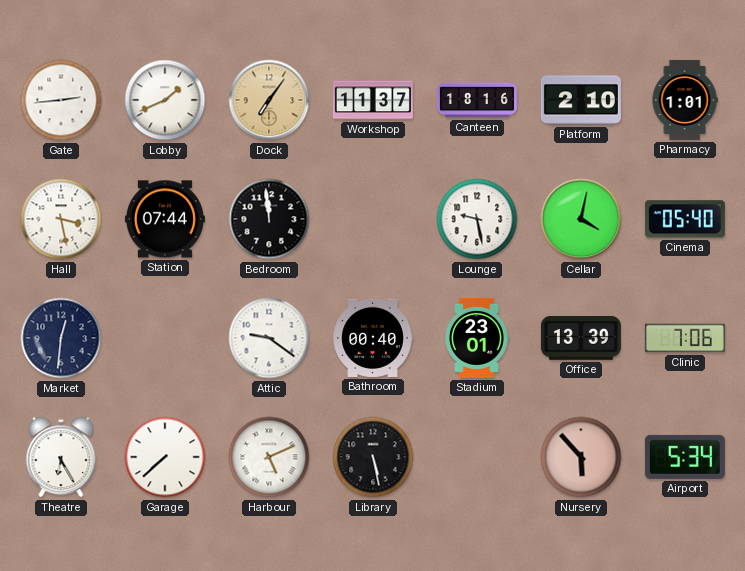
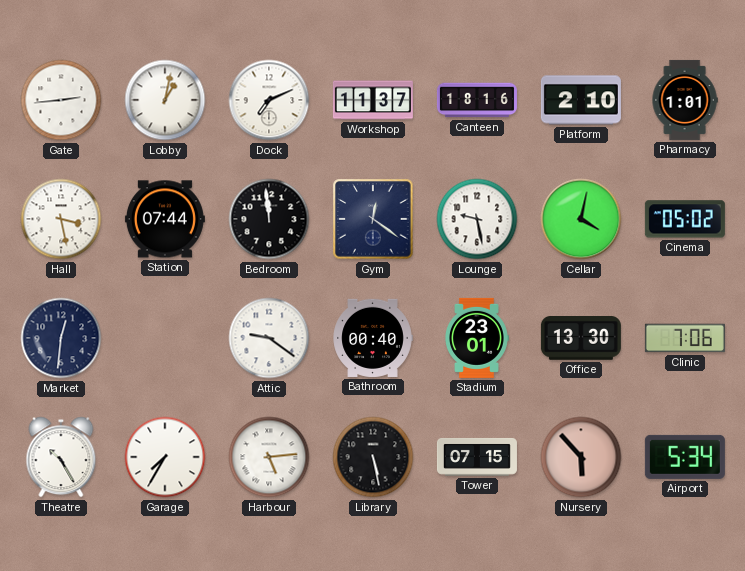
Lobby: 1:41 -> 1:02
Dock: 7:06 -> 7:11
Dock dial: champagne -> white
Gym: none -> 12:21
Cinema: 05:40 -> 05:02
Office: 13:39 -> 13:30
Theatre: 6:25 -> 10:25
Garage: 7:38 -> 7:35
Harbour: 5:11 -> 5:14
Tower: none -> 07:15
